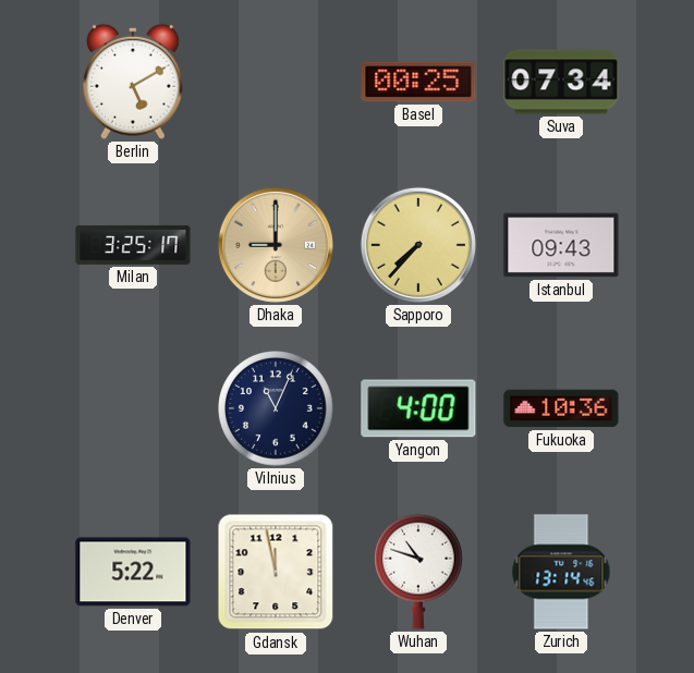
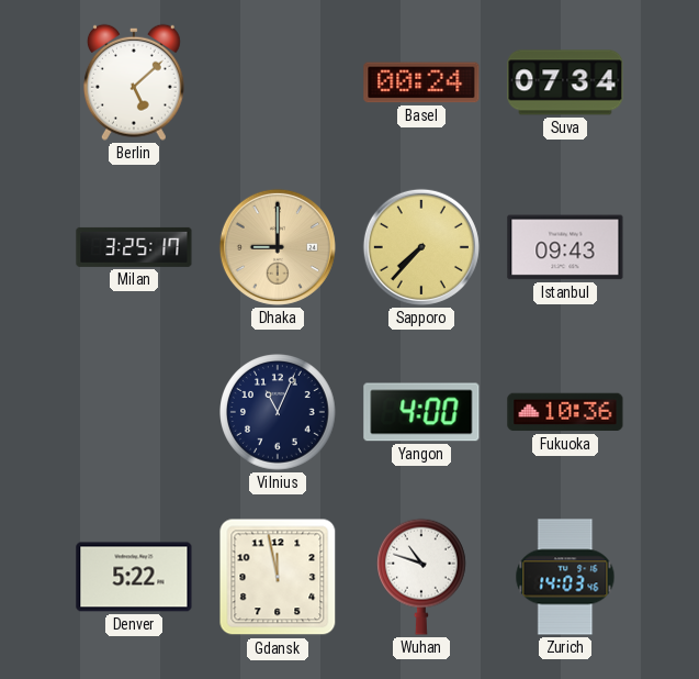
Berlin: 5:10 -> 5:08
Basel: 00:25 -> 00:24
Zurich: 13:14 -> 14:03
